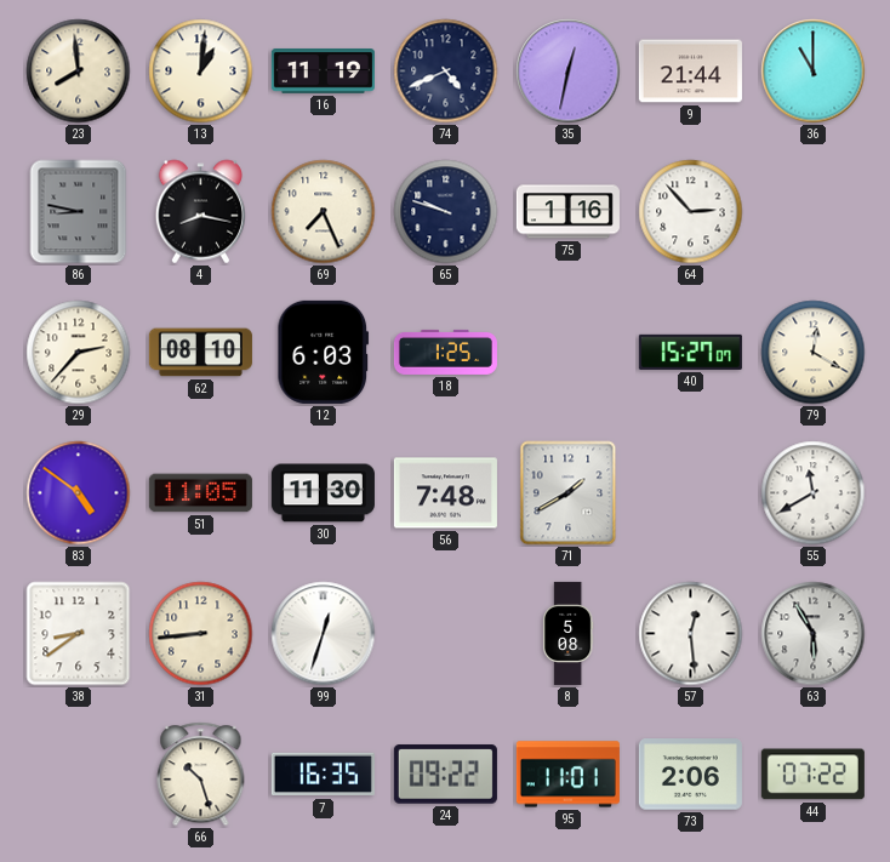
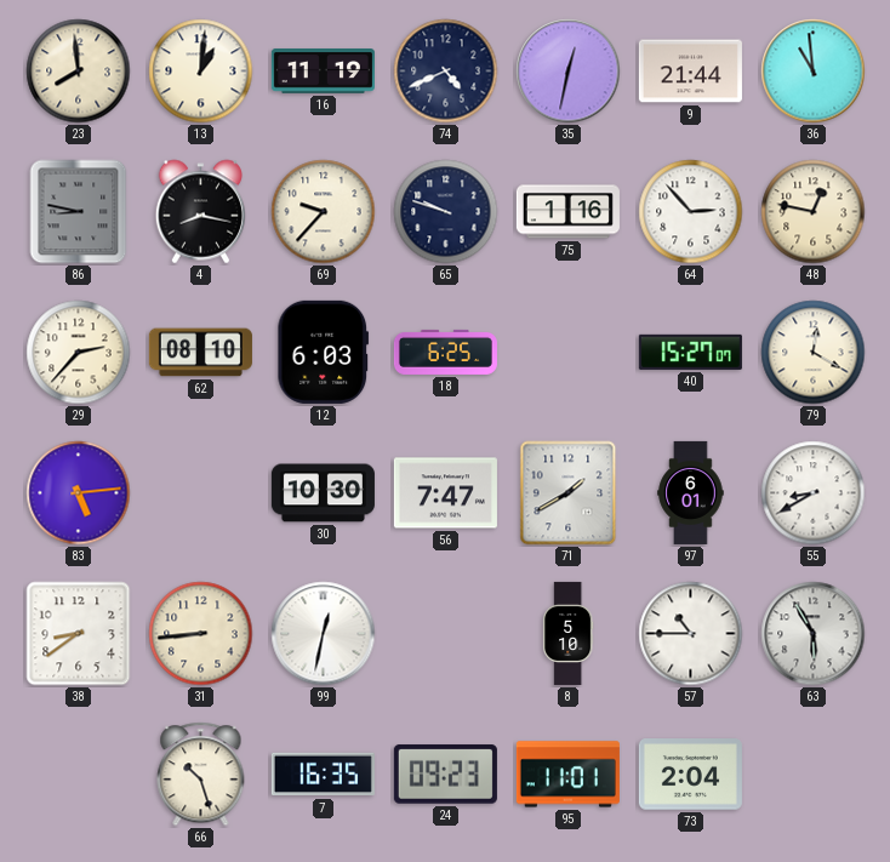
36: 11:00 -> 10:59
69: 7:26 -> 9:37
48: none -> 12:47
18: 1:25 -> 6:25
83: 4:51 -> 5:14
51: 11:05 -> none
30: 11:30 -> 10:30
56: 7:48 -> 7:47
97: none -> 6:01
55: 11:40 -> 8:40
99: 12:33 -> 12:32
8: 5:08 -> 5:10
57: 12:29 -> 10:45
24: 09:22 -> 09:23
73: 2:06 -> 2:04
44: 07:22 -> none
